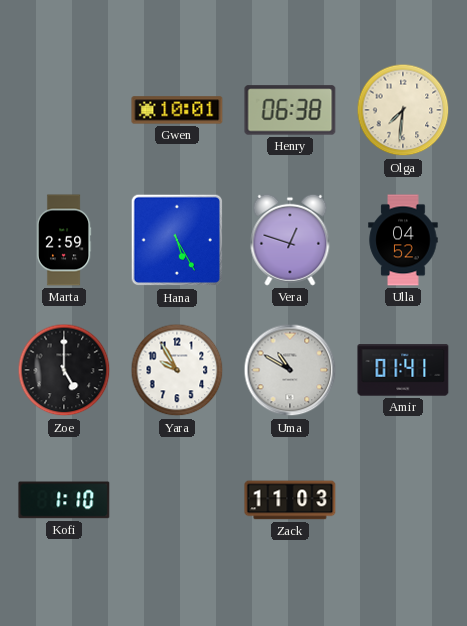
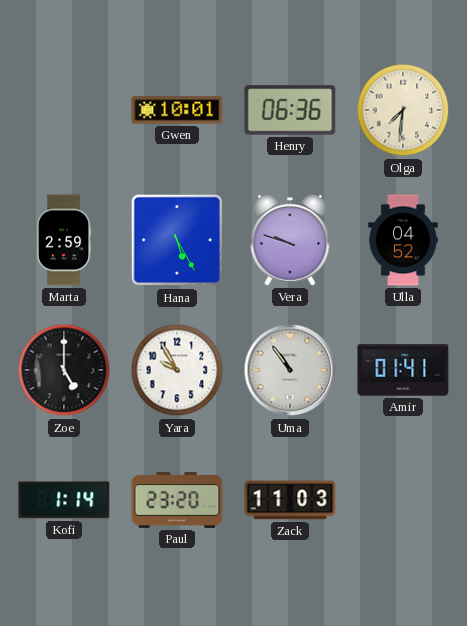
Henry: 06:38 -> 06:36
Vera: 12:48 -> 9:48
Uma: 10:50 -> 10:54
Kofi: 1:10 -> 1:14
Paul: none -> 23:20
